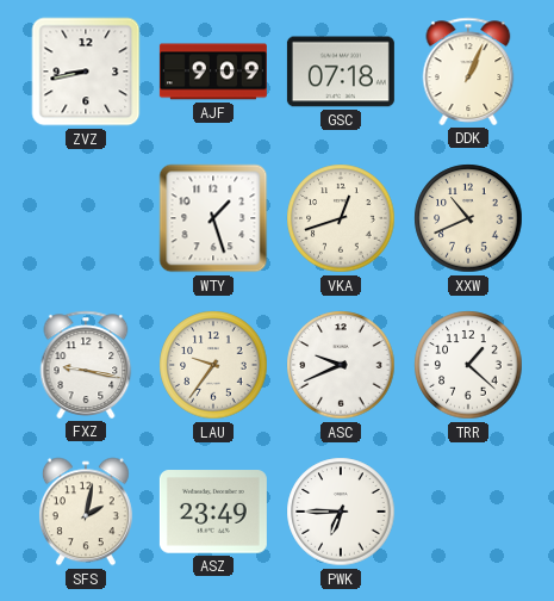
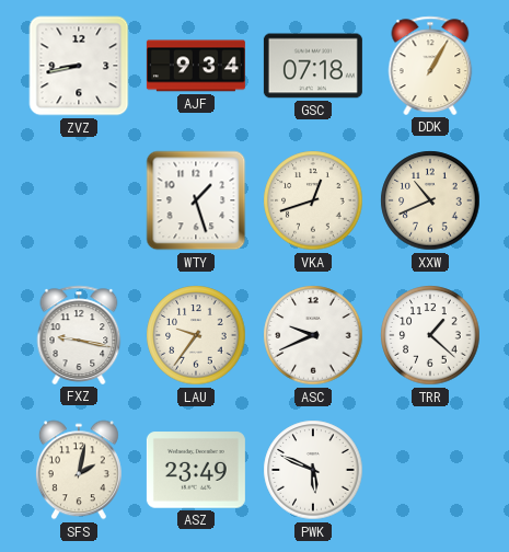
AJF: 9:09 -> 9:34
DDK: 1:04 -> 1:05
PWK: 6:45 -> 5:49
